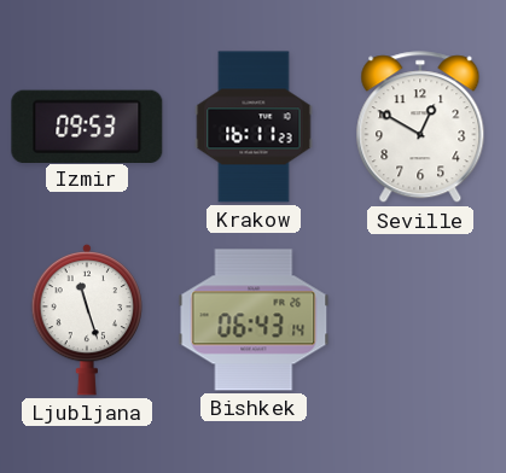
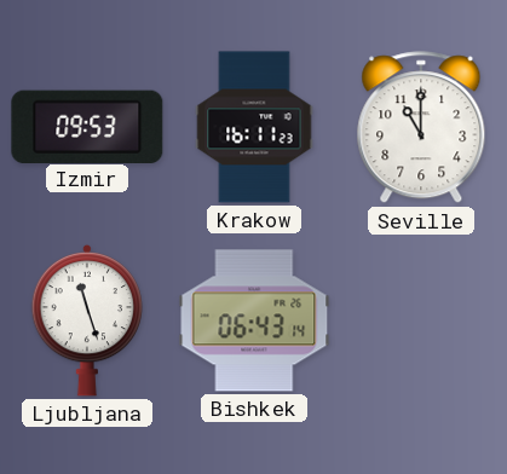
Seville: 12:50 -> 11:00
